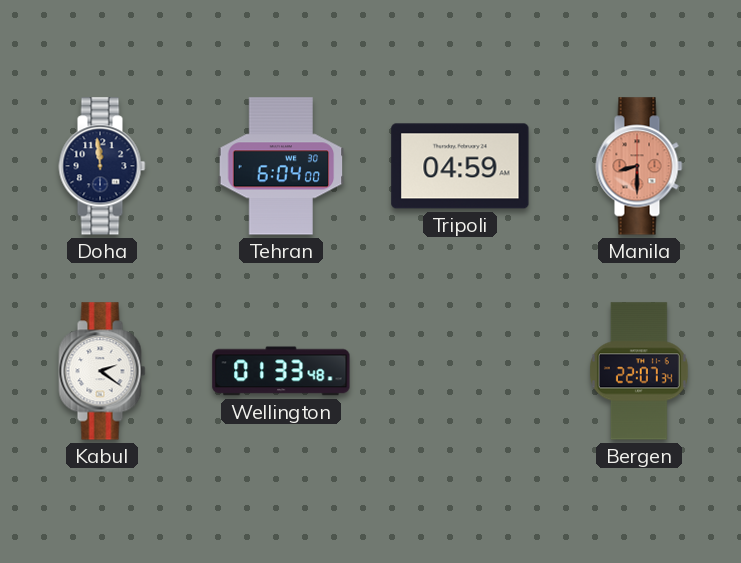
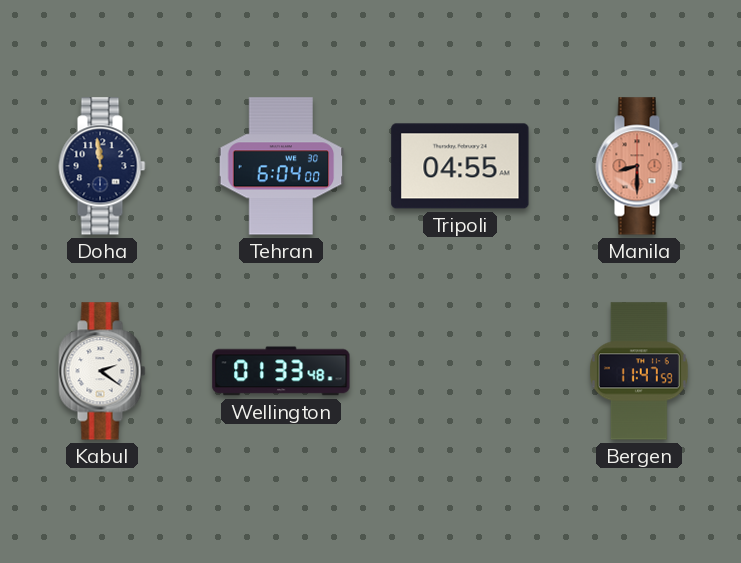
Tripoli: 04:59 -> 04:55
Bergen: 22:07 -> 11:47
